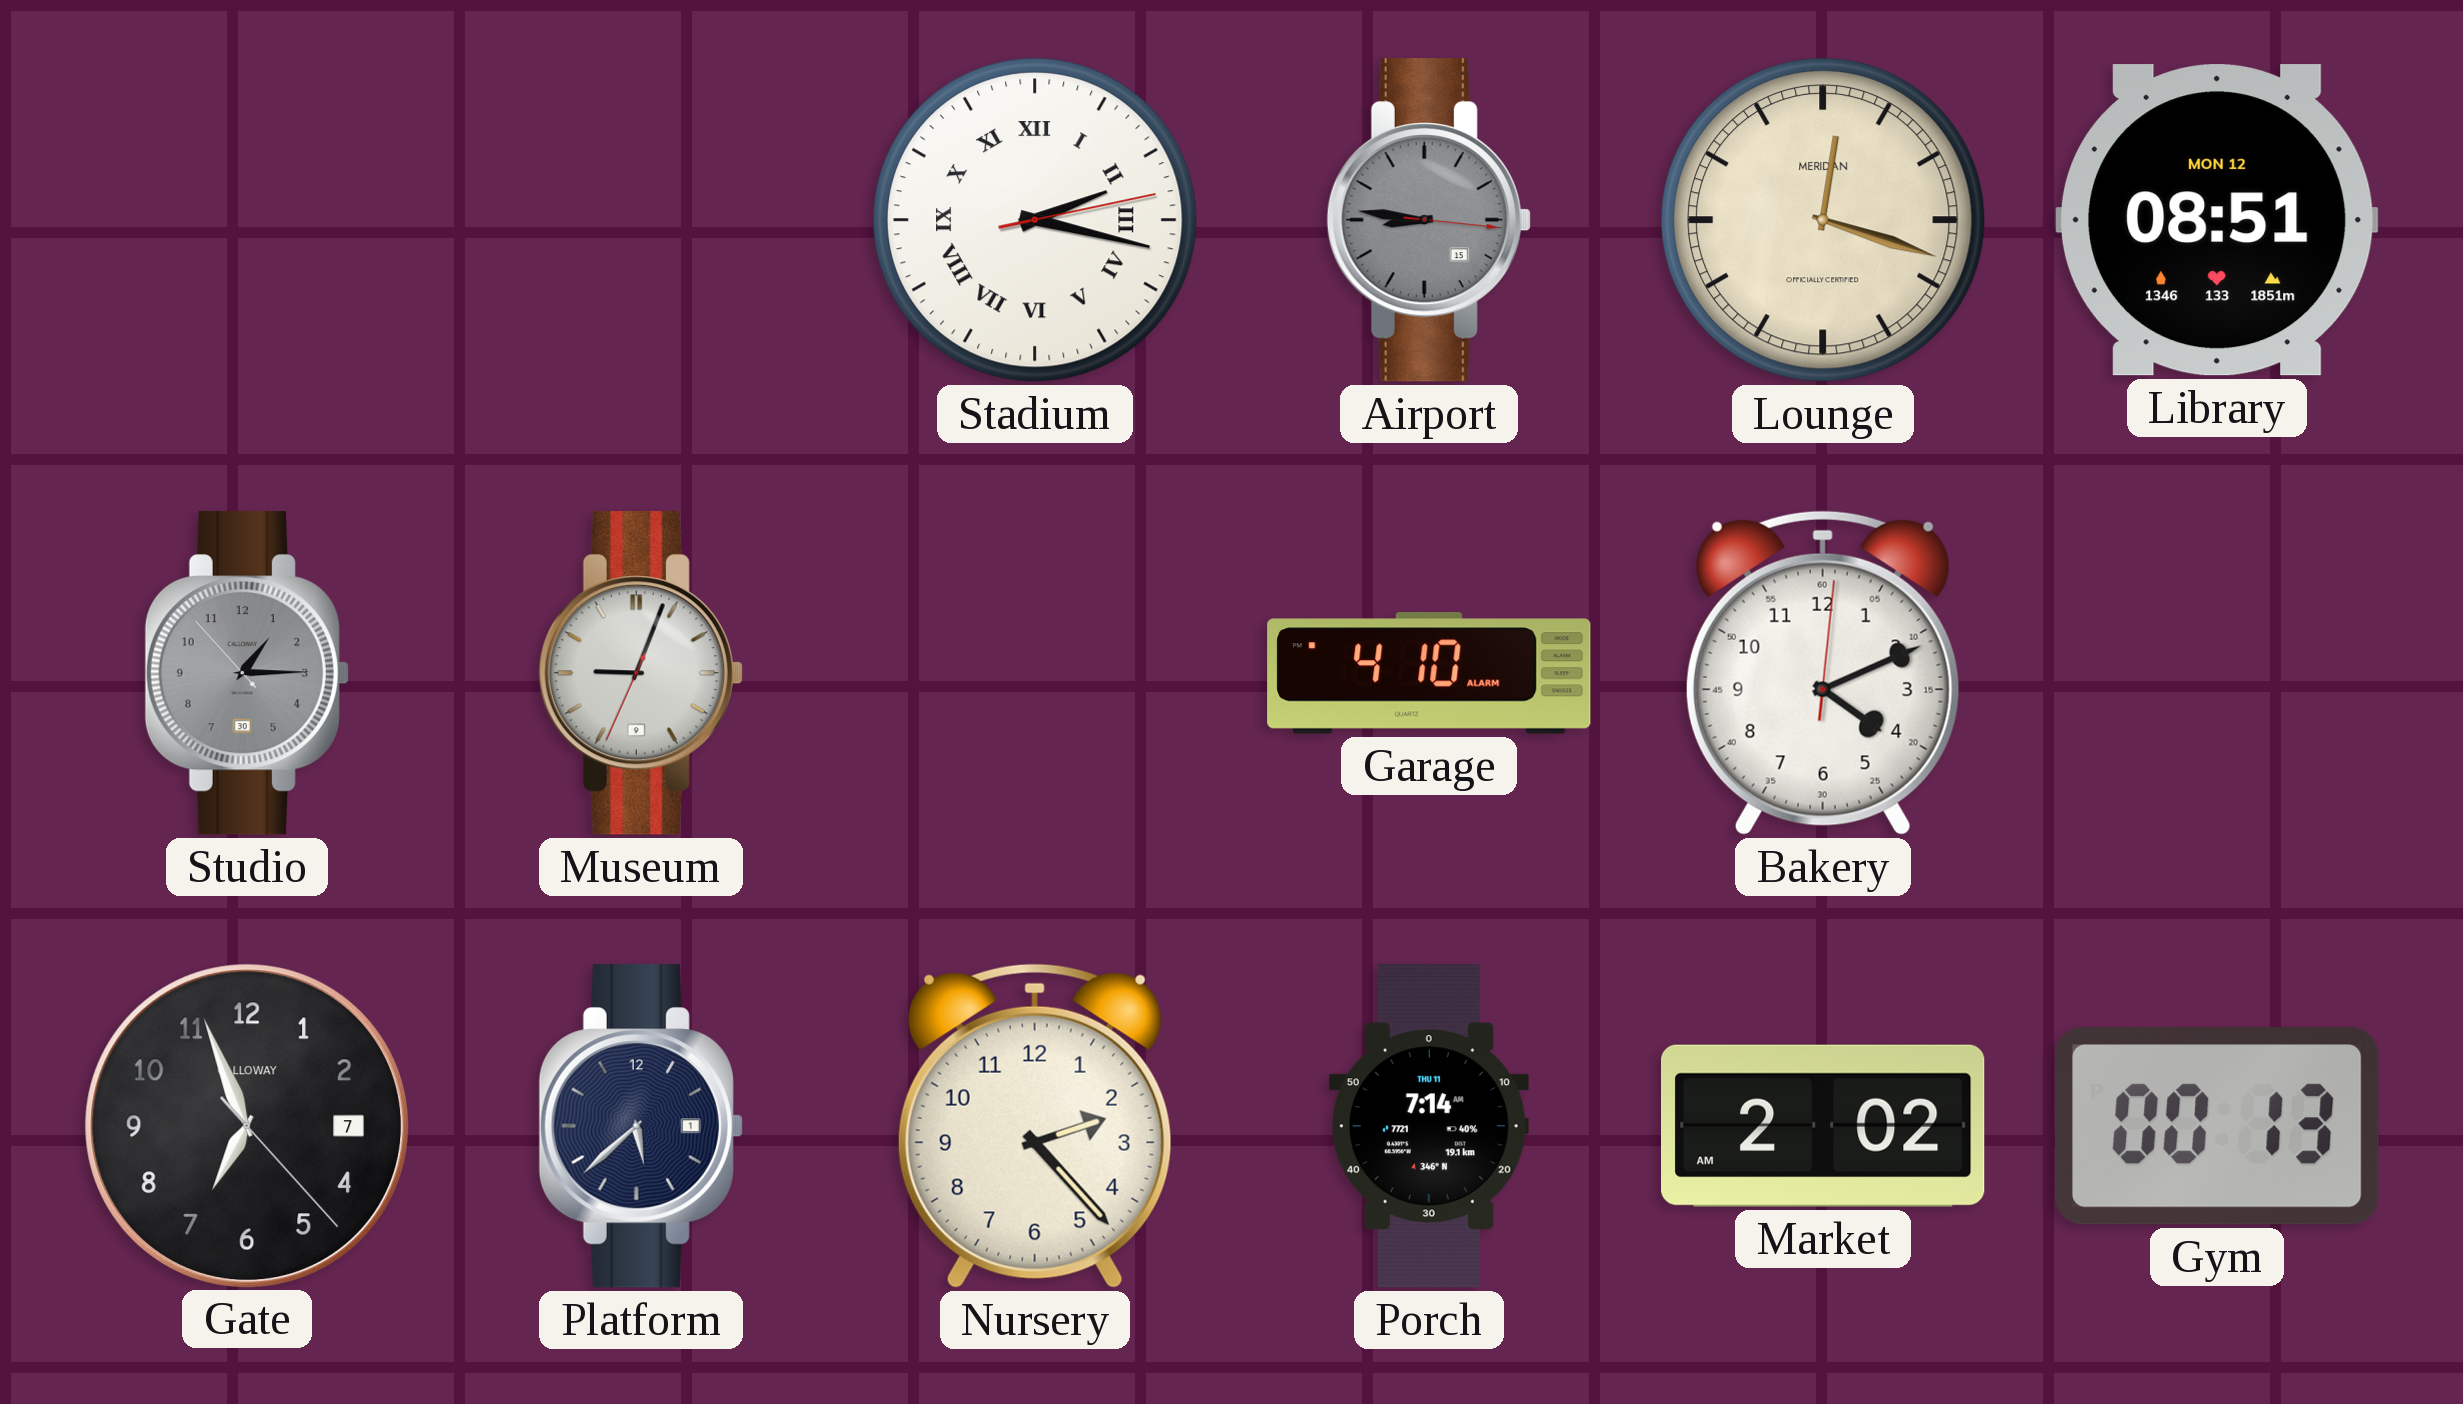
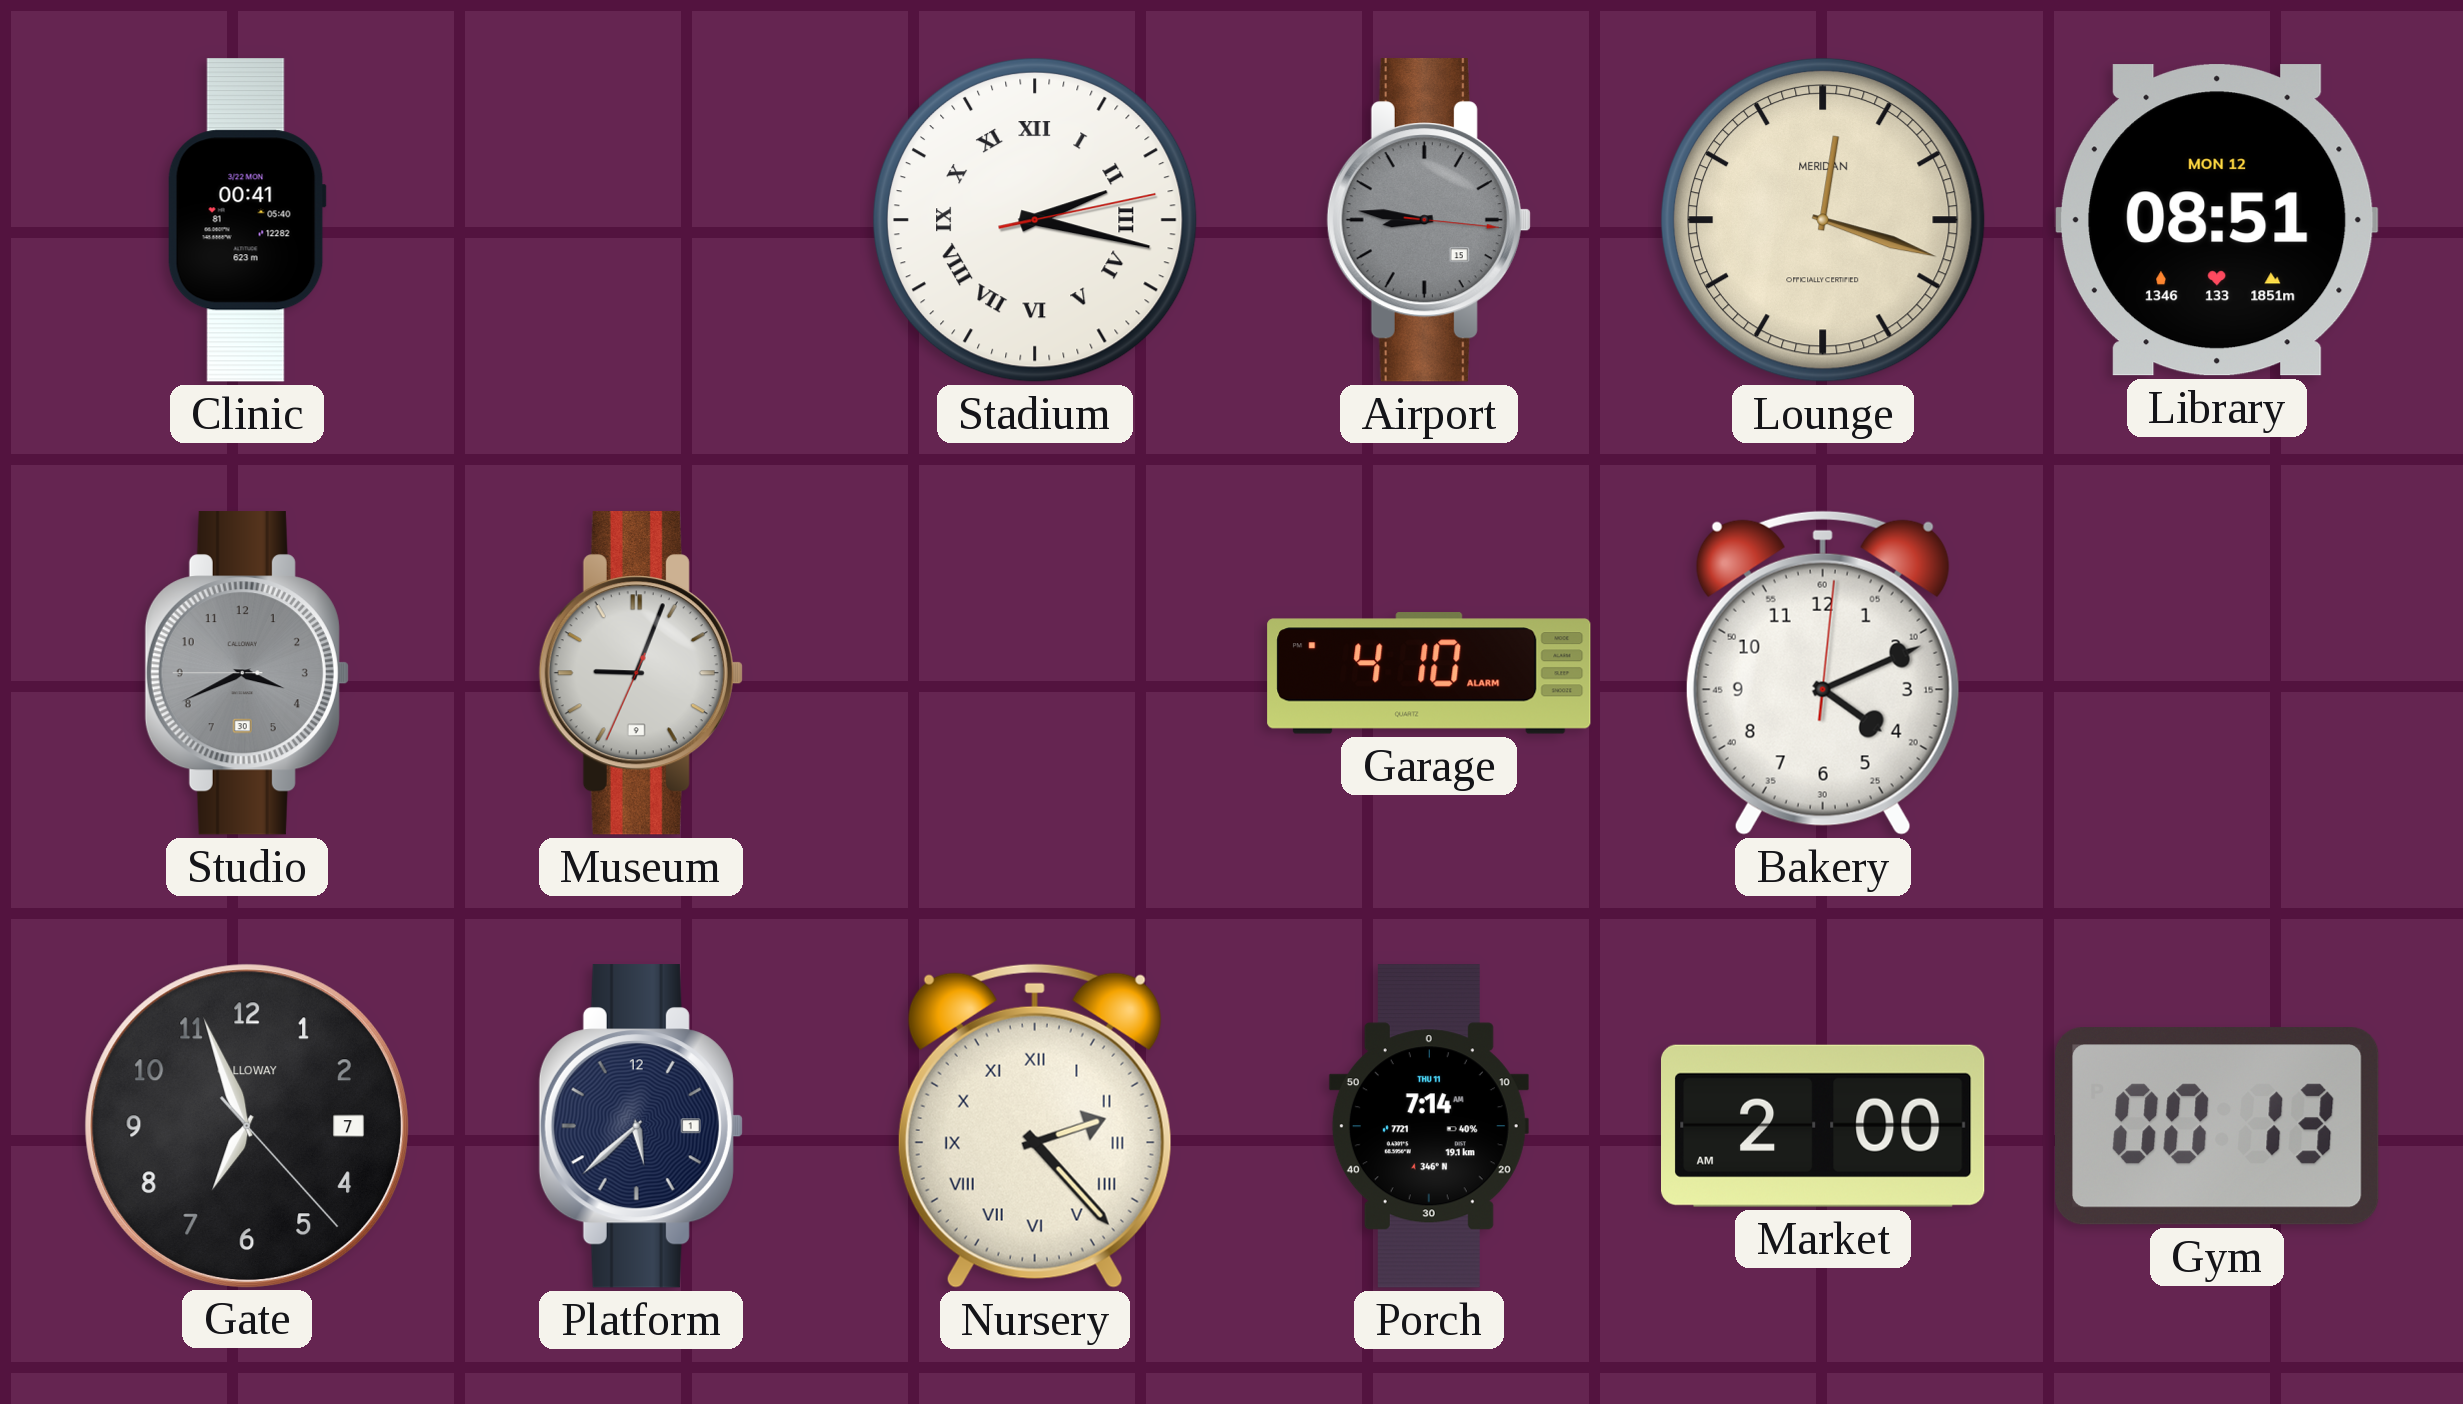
Clinic: none -> 00:41
Studio: 1:14 -> 3:40
Nursery numerals: Arabic -> Roman
Market: 2:02 -> 2:00
